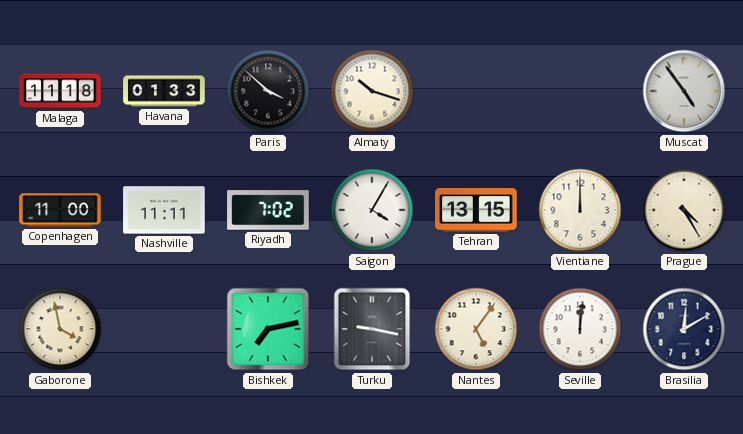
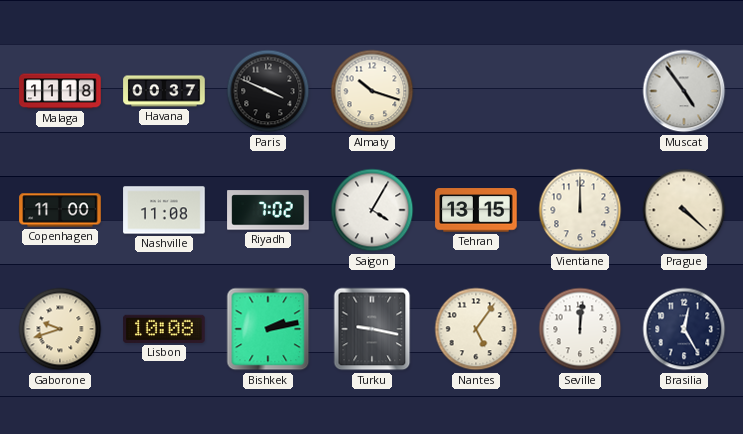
Havana: 01:33 -> 00:37
Paris: 3:52 -> 3:49
Nashville: 11:11 -> 11:08
Prague: 4:25 -> 4:22
Gaborone: 3:58 -> 9:42
Lisbon: none -> 10:08
Bishkek: 7:13 -> 2:13
Brasilia: 12:10 -> 12:25
